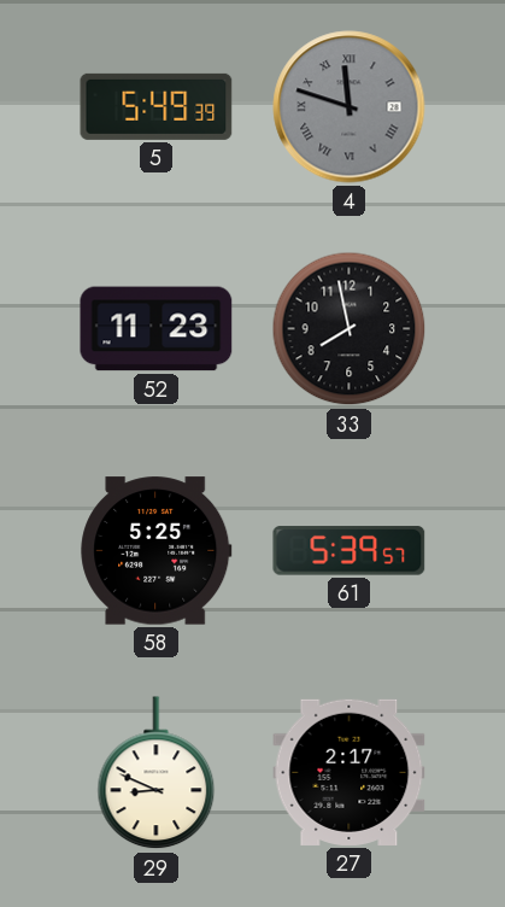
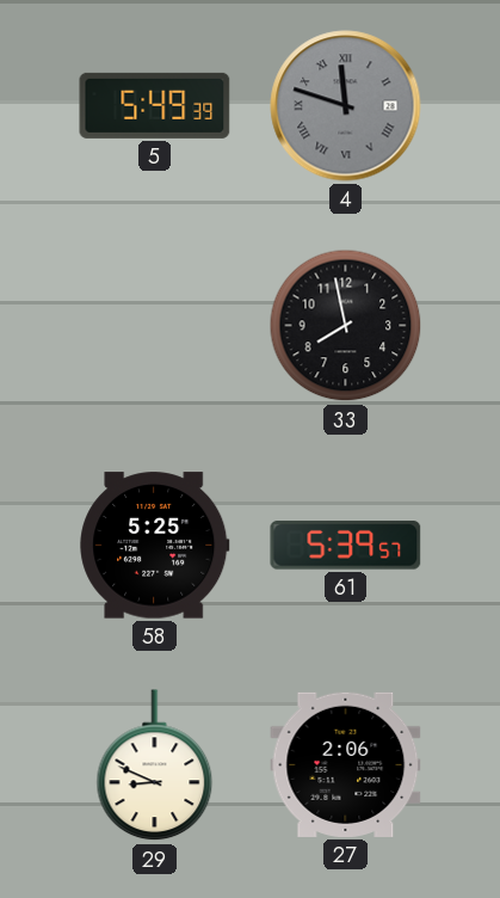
52: 11:23 -> none
27: 2:17 -> 2:06
